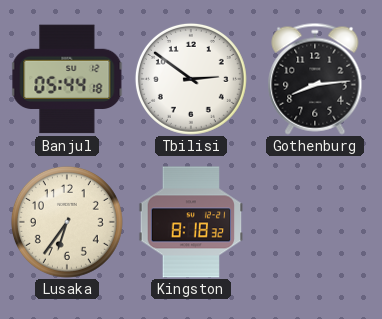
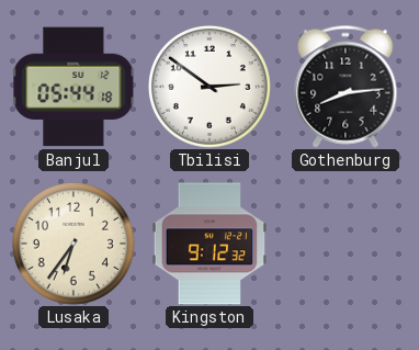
Kingston: 8:18 -> 9:12
